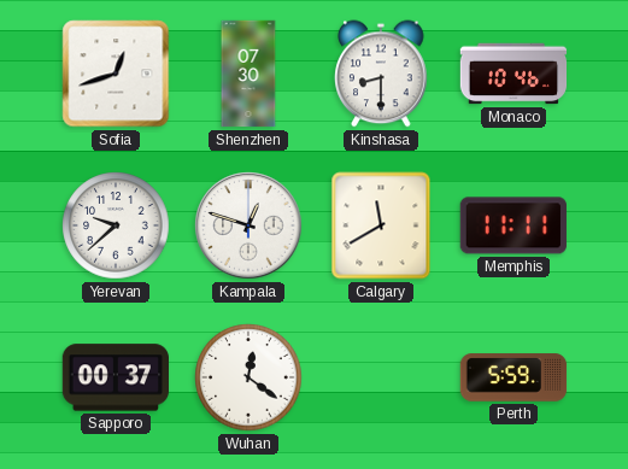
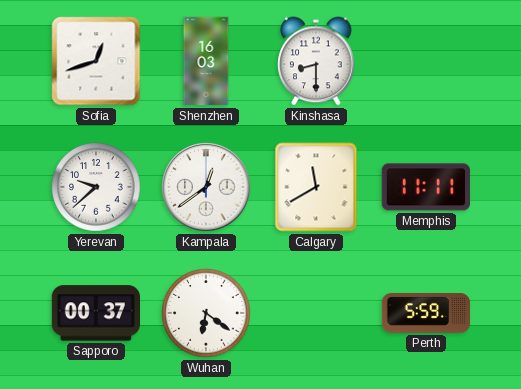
Shenzhen: 07:30 -> 16:03
Monaco: 10:46 -> none
Kampala: 12:48 -> 12:39
Wuhan: 12:21 -> 6:21
